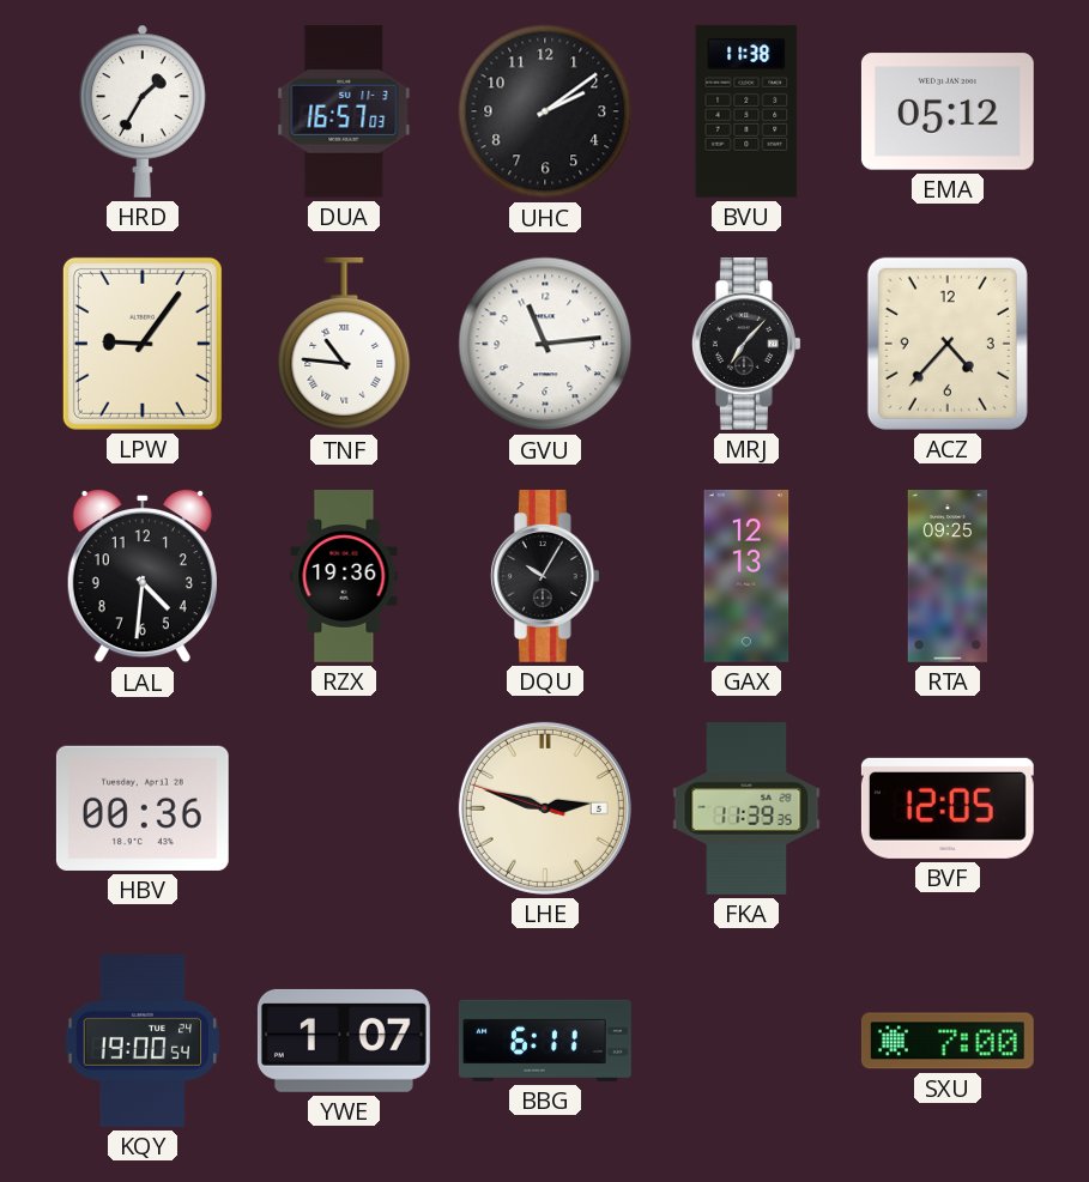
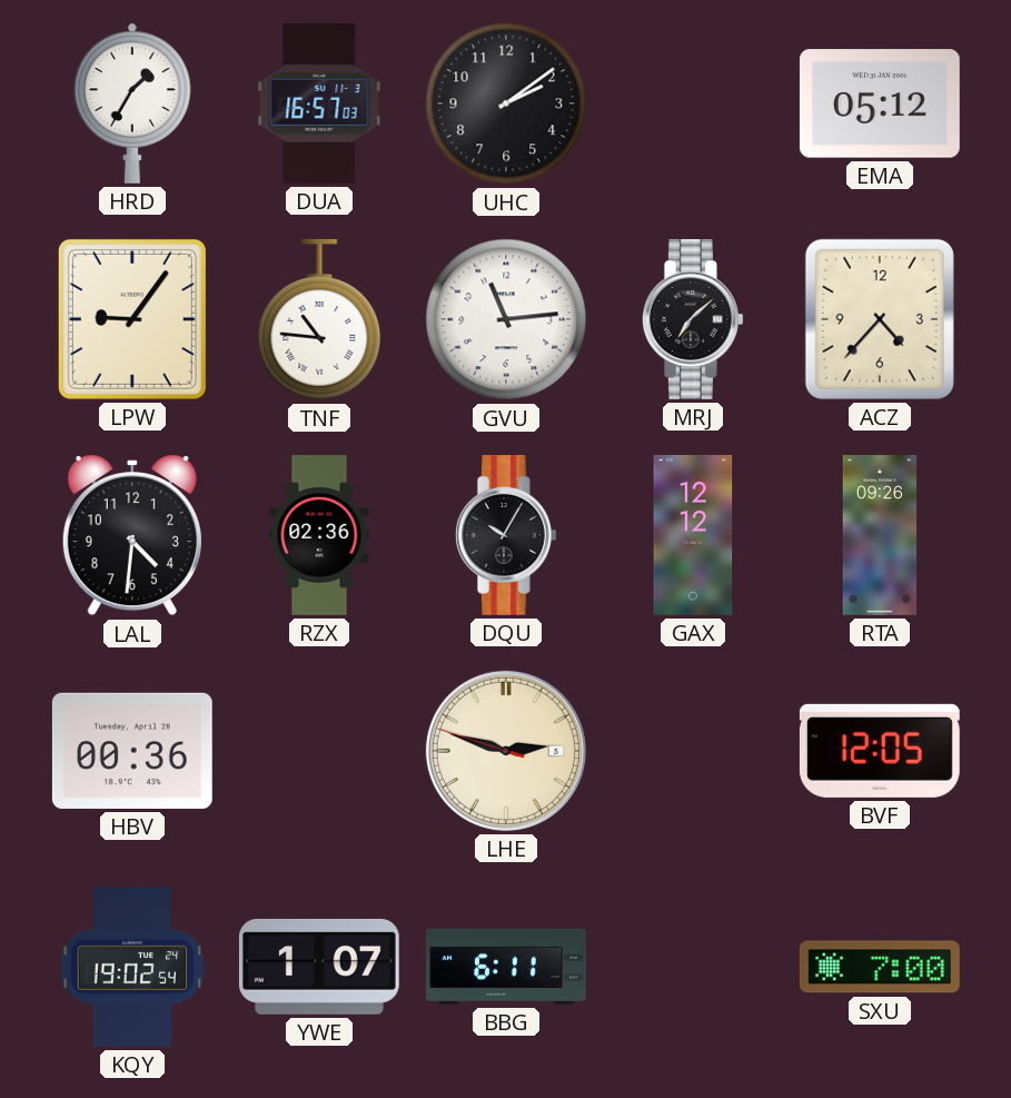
BVU: 11:38 -> none
MRJ: 7:07 -> 7:08
RZX: 19:36 -> 02:36
GAX: 12:13 -> 12:12
RTA: 09:25 -> 09:26
FKA: 11:39 -> none
KQY: 19:00 -> 19:02
